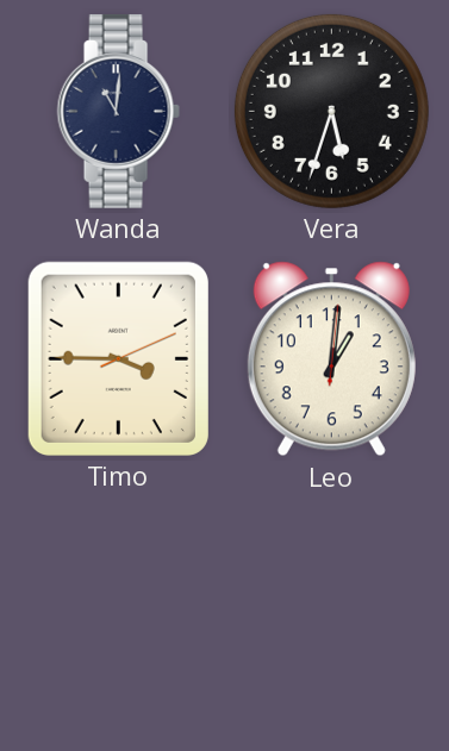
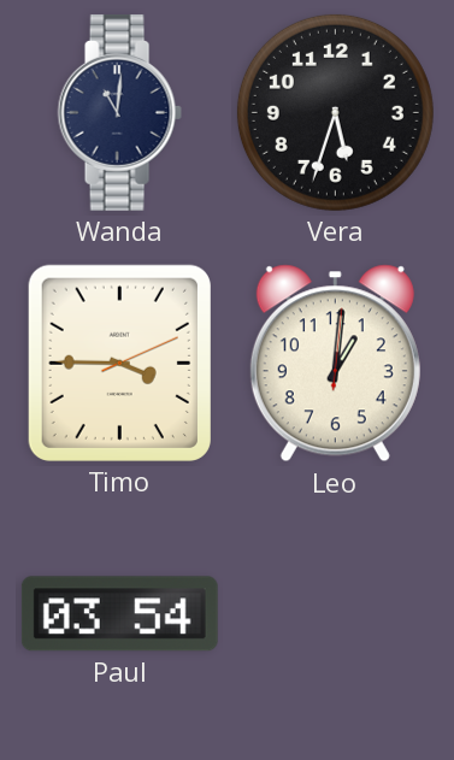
Paul: none -> 03:54
